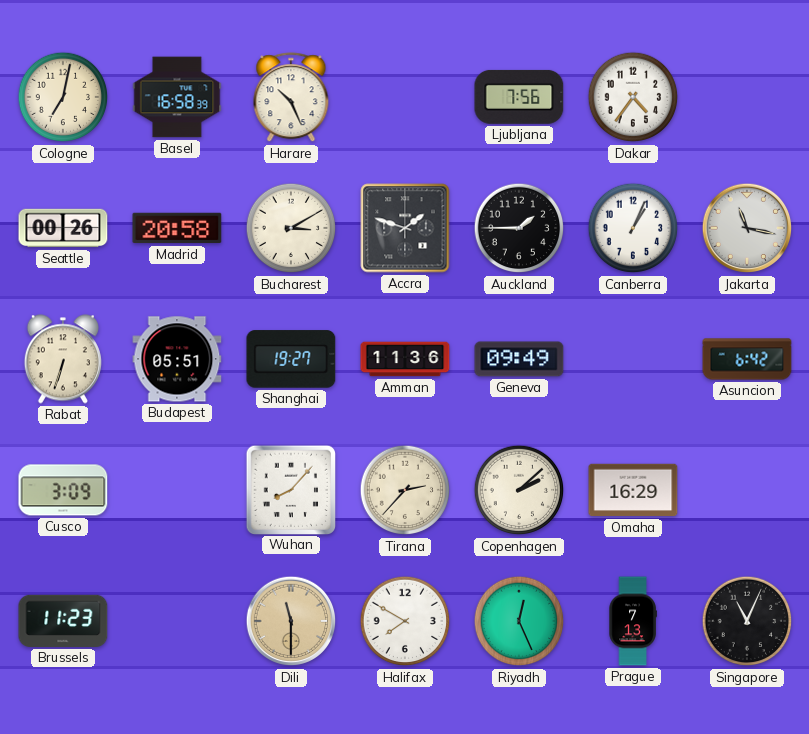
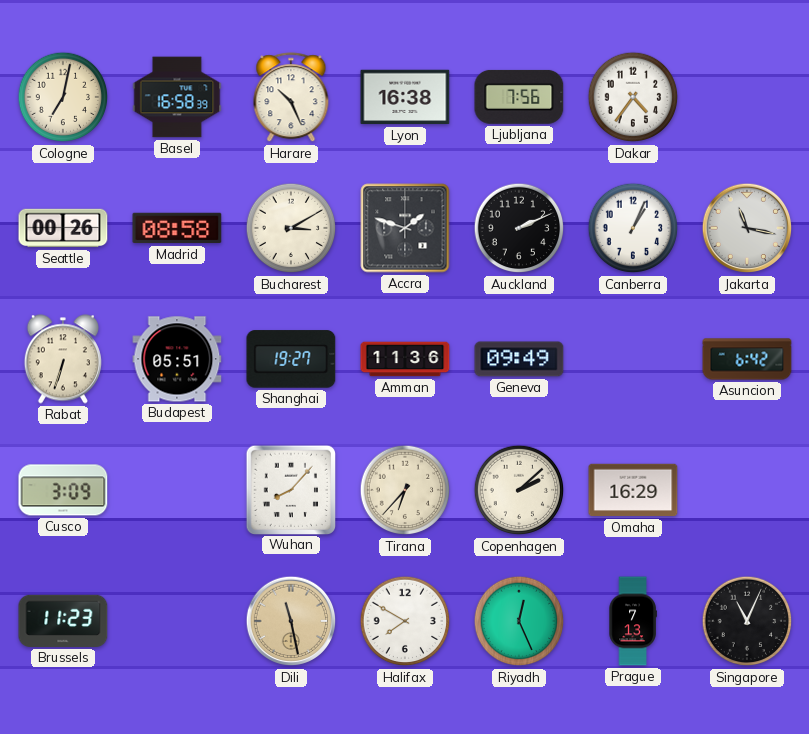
Lyon: none -> 16:38
Madrid: 20:58 -> 08:58
Auckland: 1:45 -> 2:11
Tirana: 2:37 -> 6:37
Dili: 11:30 -> 11:28
